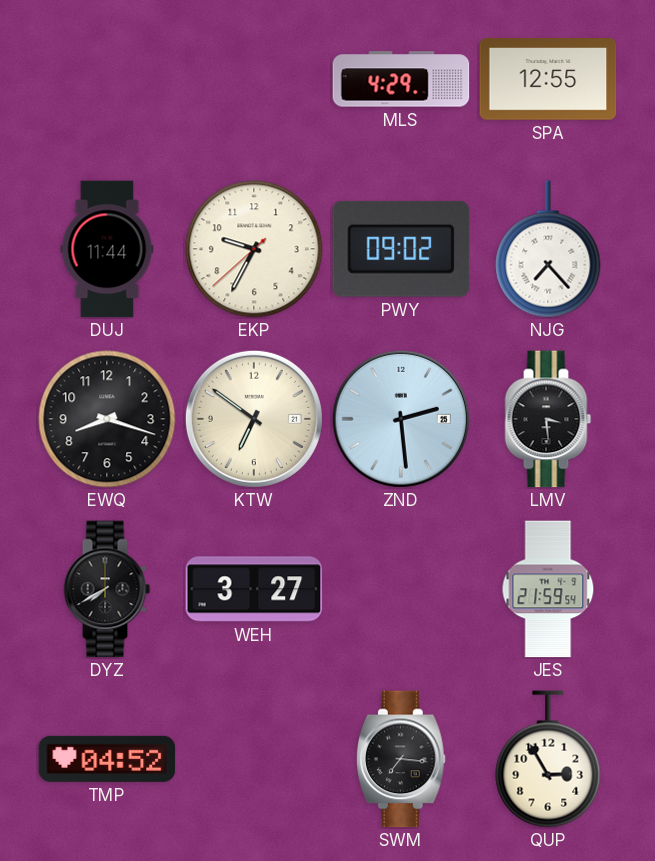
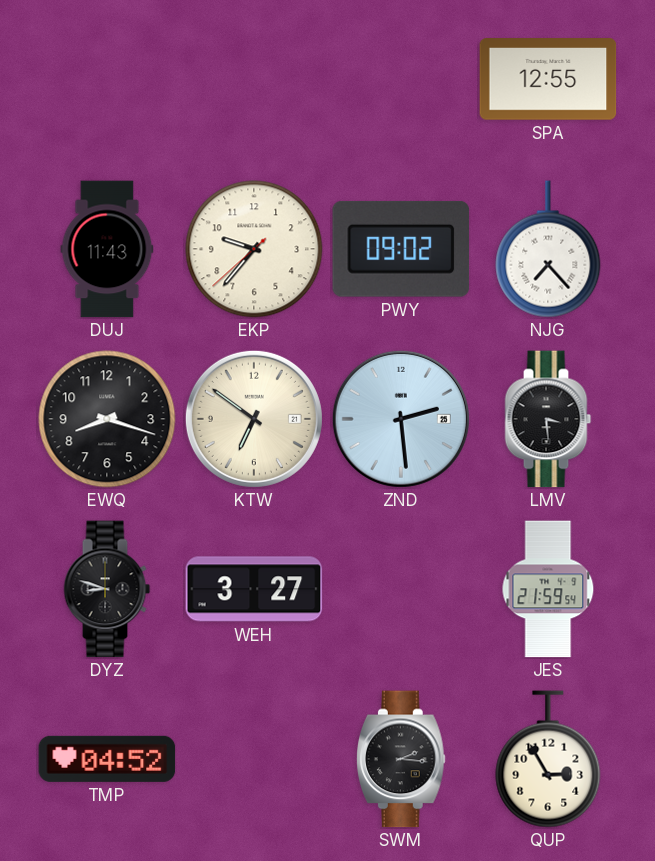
MLS: 4:29 -> none
DUJ: 11:44 -> 11:43
EKP: 9:34 -> 9:36
DYZ: 7:40 -> 8:48
SWM: 7:16 -> 2:16
